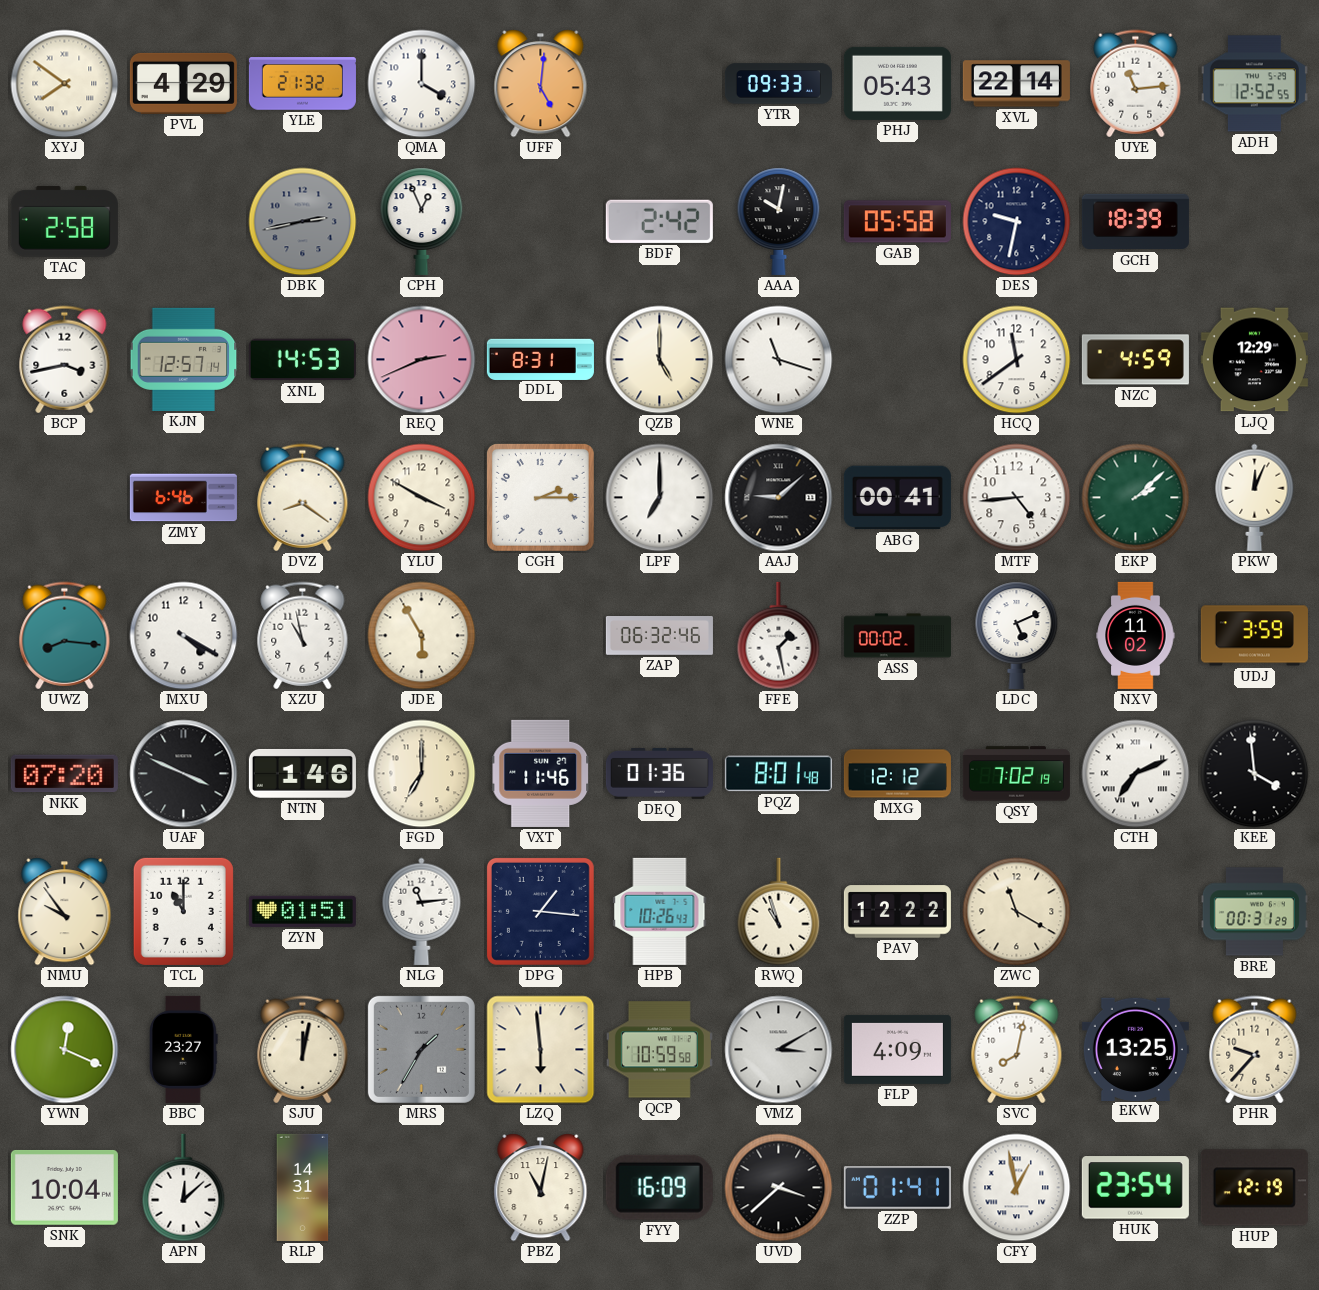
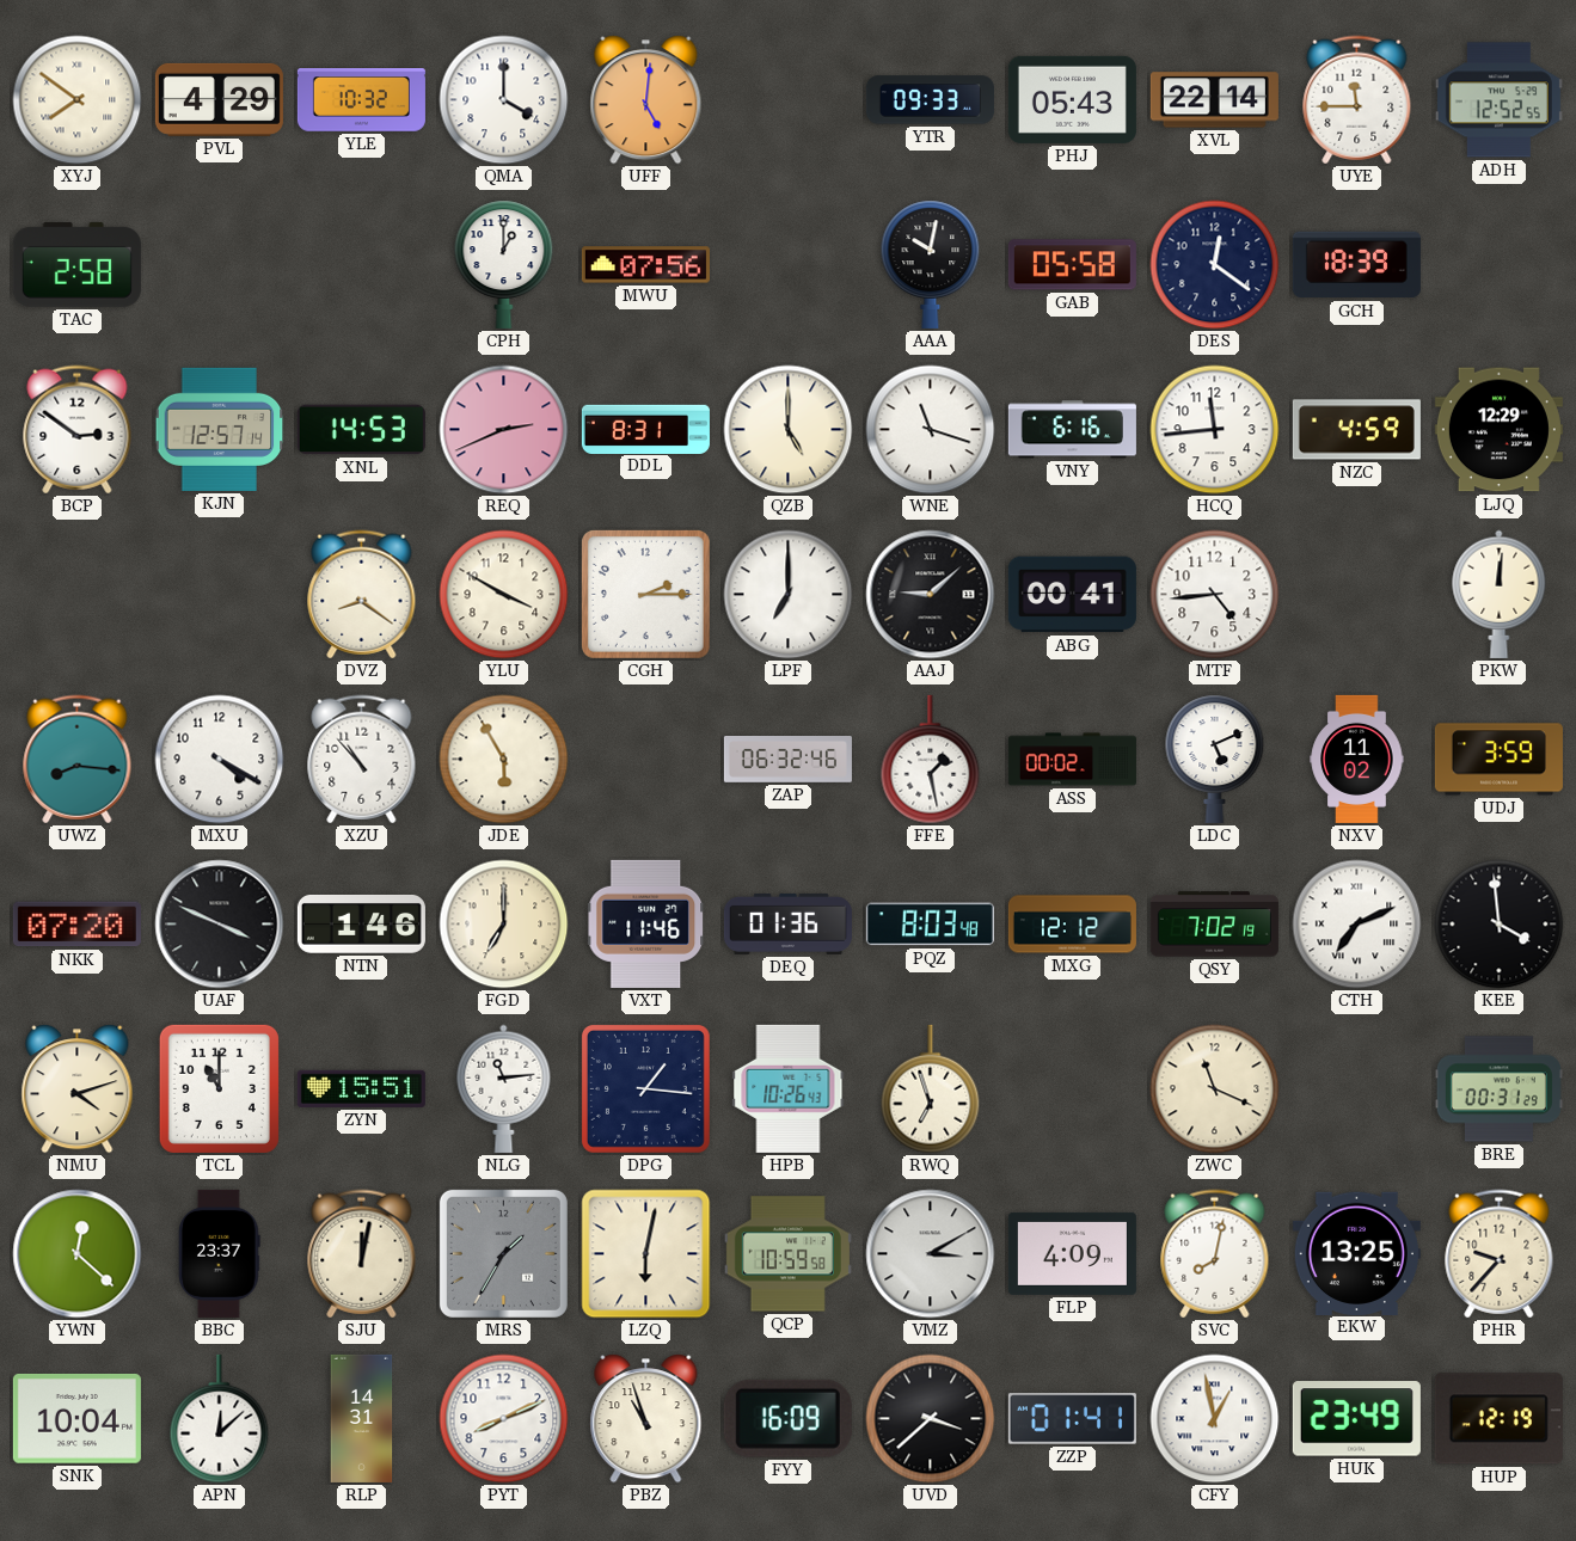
YLE: 21:32 -> 10:32
UYE: 11:14 -> 11:45
DBK: 2:43 -> none
CPH: 12:56 -> 1:00
MWU: none -> 07:56
BDF: 2:42 -> none
DES: 9:32 -> 12:21
BCP: 3:43 -> 2:51
VNY: none -> 6:16
HCQ: 11:39 -> 11:44
ZMY: 6:46 -> none
EKP: 2:08 -> none
PKW: 12:04 -> 12:01
XZU: 10:58 -> 10:53
PQZ: 8:01 -> 8:03
NMU: 9:54 -> 4:12
ZYN: 01:51 -> 15:51
RWQ: 10:57 -> 6:57
PAV: 12:22 -> none
ZWC: 11:20 -> 11:19
YWN: 12:19 -> 12:22
BBC: 23:27 -> 23:37
LZQ: 5:59 -> 6:02
PYT: none -> 8:11
PBZ: 11:02 -> 10:57
HUK: 23:54 -> 23:49
